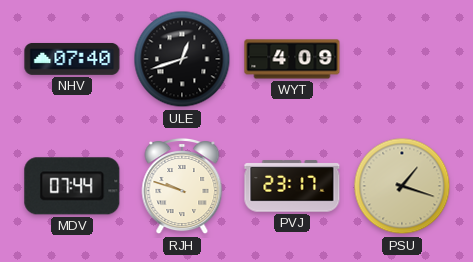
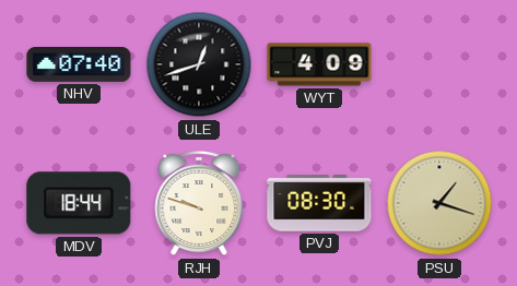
MDV: 07:44 -> 18:44
PVJ: 23:17 -> 08:30
